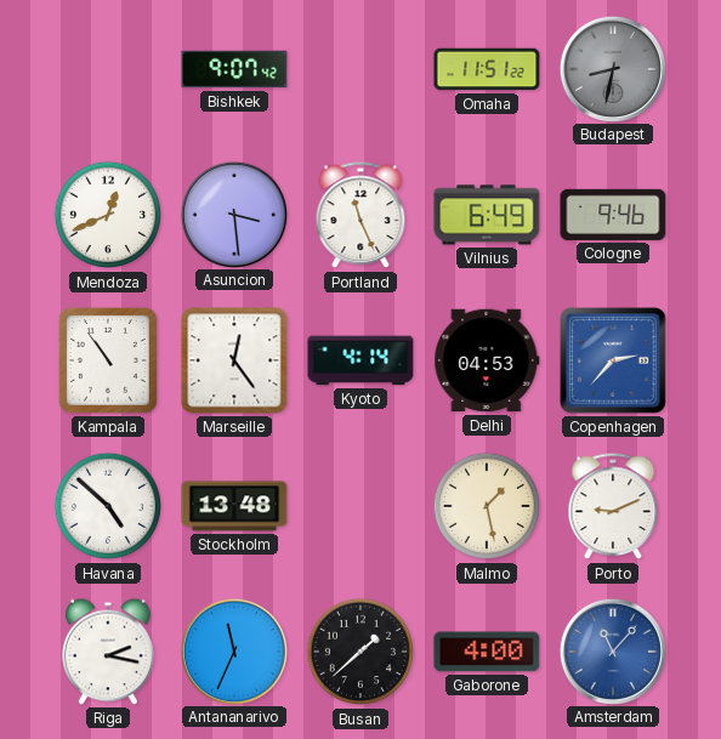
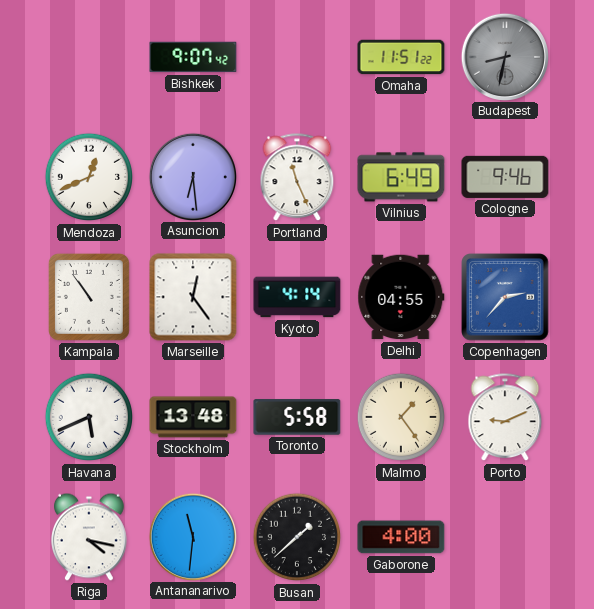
Asuncion: 3:29 -> 6:29
Delhi: 04:53 -> 04:55
Havana: 4:52 -> 5:41
Toronto: none -> 5:58
Malmo: 1:28 -> 1:24
Riga: 2:17 -> 4:17
Antananarivo: 11:34 -> 11:31
Amsterdam: 11:07 -> none
